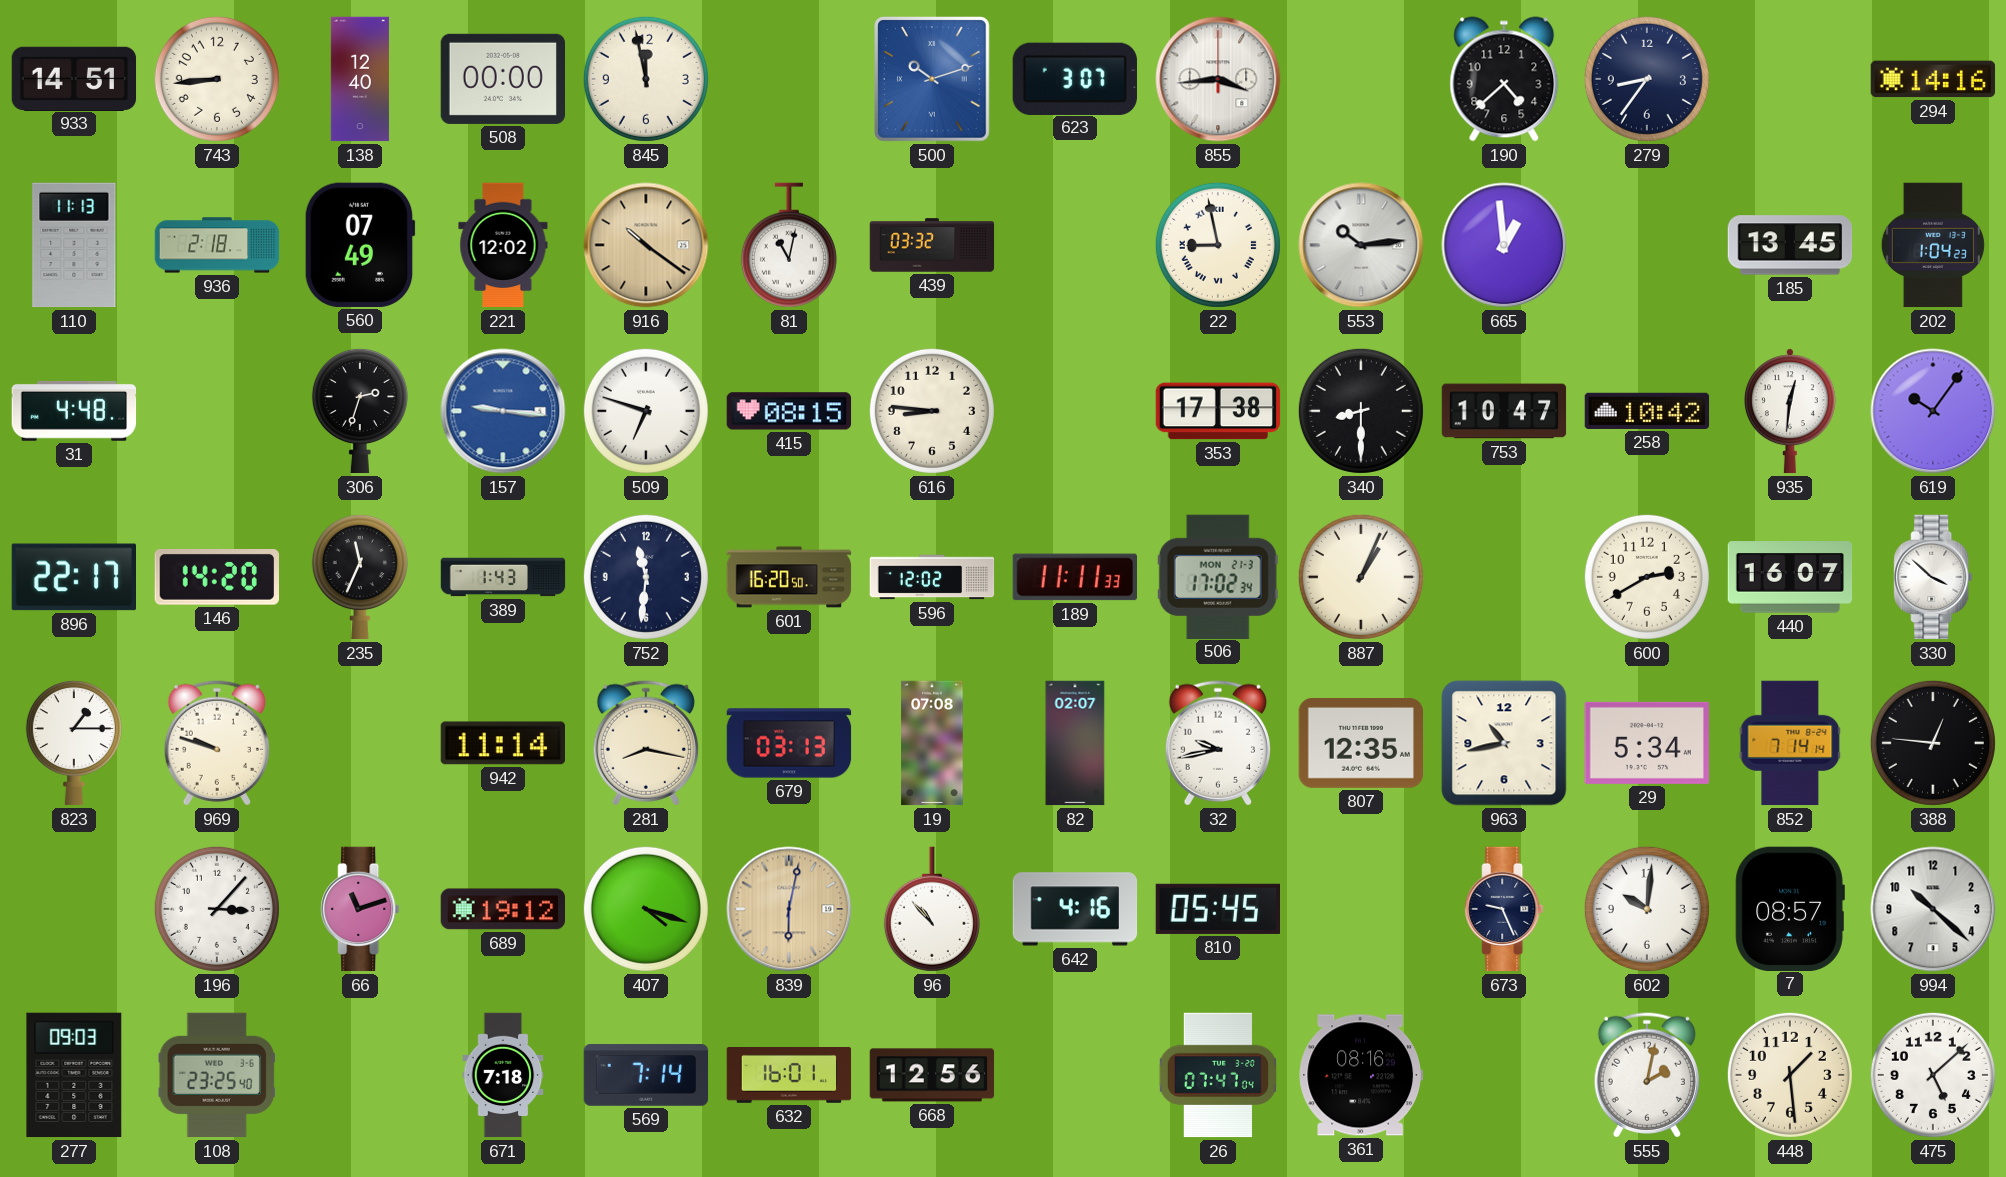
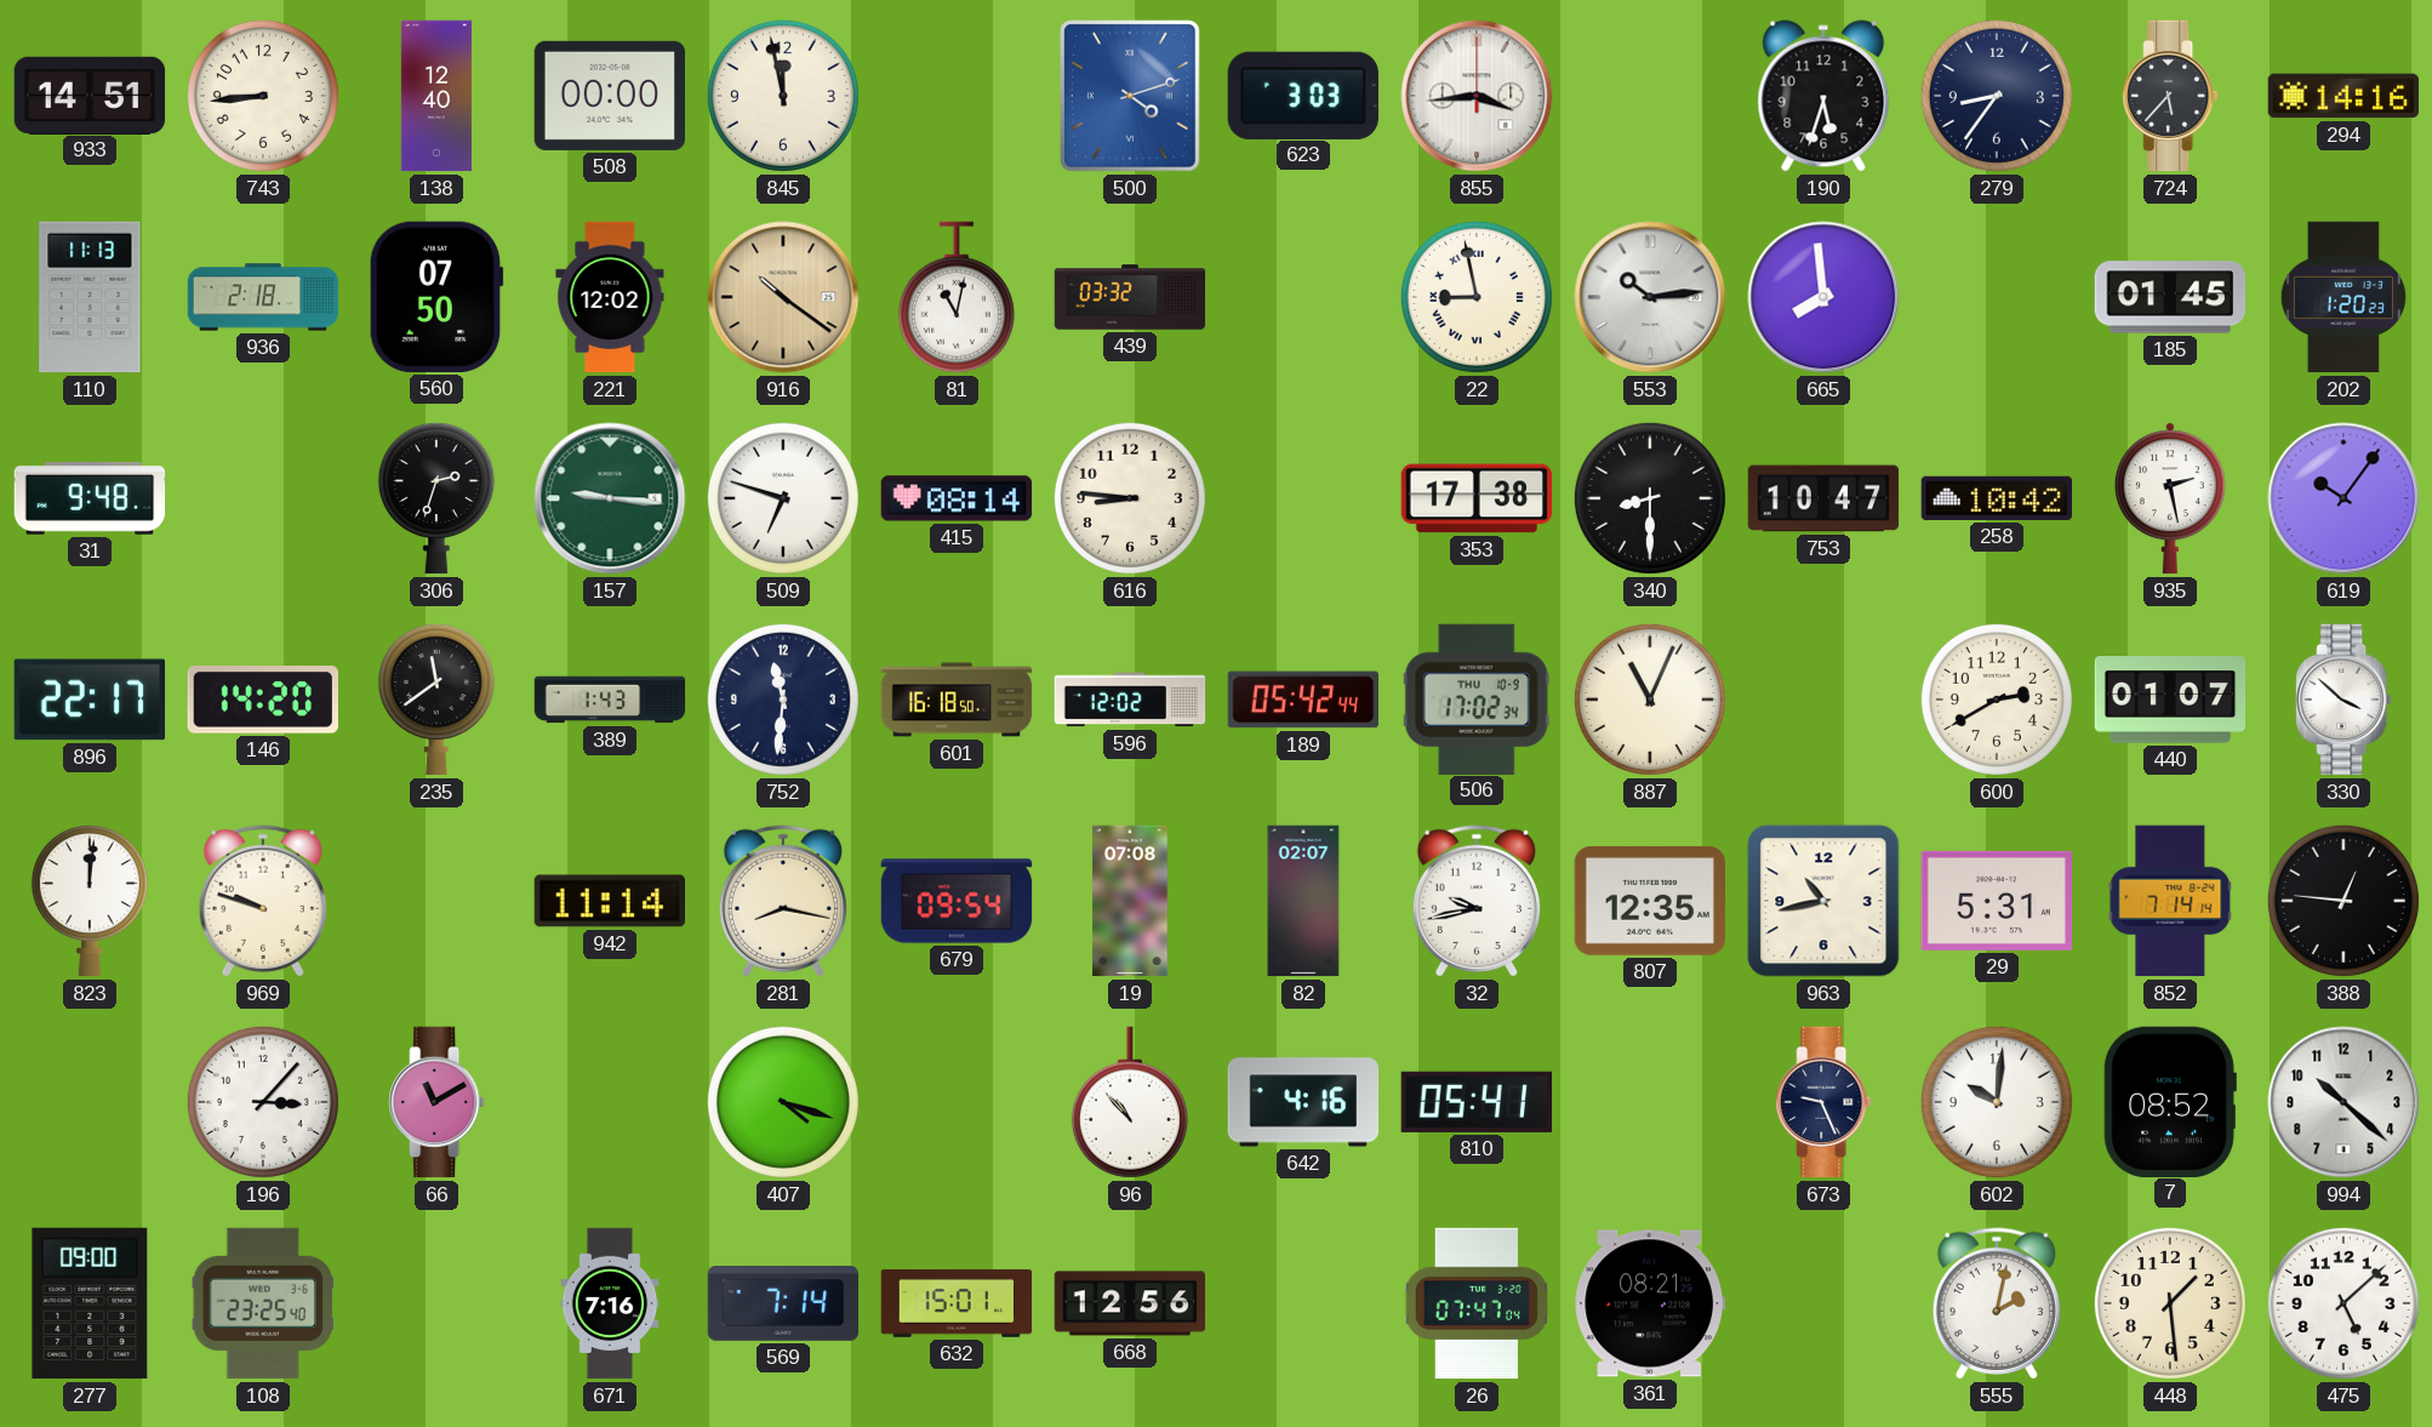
500: 10:12 -> 4:12
623: 3:07 -> 3:03
190: 4:38 -> 5:33
724: none -> 5:37
560: 07:49 -> 07:50
665: 12:59 -> 7:59
185: 13:45 -> 01:45
202: 1:04 -> 1:20
31: 4:48 -> 9:48
157 dial: blue -> green
415: 08:15 -> 08:14
935: 12:31 -> 2:28
235: 11:34 -> 11:39
601: 16:20 -> 16:18
189: 11:11 -> 05:42
506 date: MON 21-3 -> THU 10-9
887: 1:04 -> 11:04
440: 16:07 -> 01:07
823: 1:15 -> 12:01
679: 03:13 -> 09:54
29: 5:34 -> 5:31
66: 11:12 -> 11:10
689: 19:12 -> none
839: 6:02 -> none
810: 05:45 -> 05:41
7: 08:57 -> 08:52
277: 09:03 -> 09:00
671: 7:18 -> 7:16
632: 16:01 -> 15:01
361: 08:16 -> 08:21
